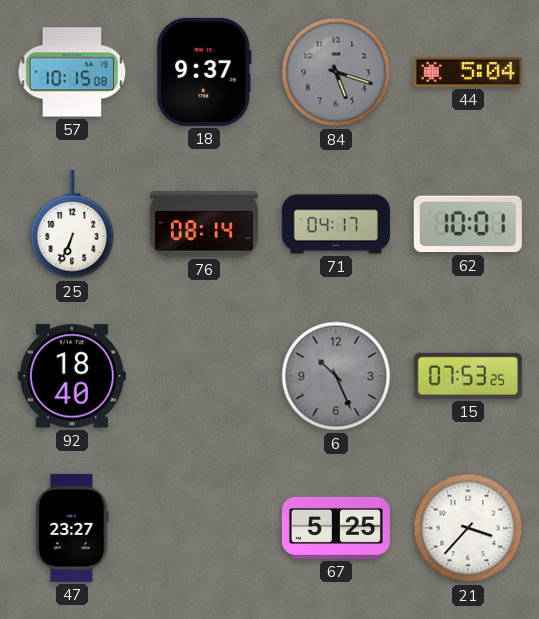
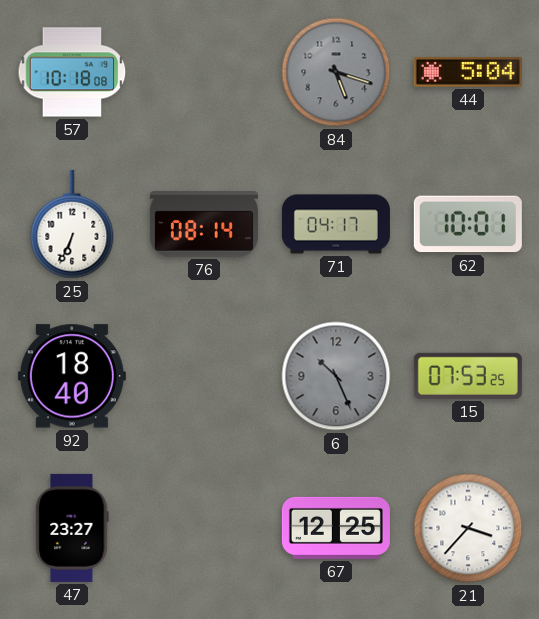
57: 10:15 -> 10:18
18: 9:37 -> none
67: 5:25 -> 12:25
